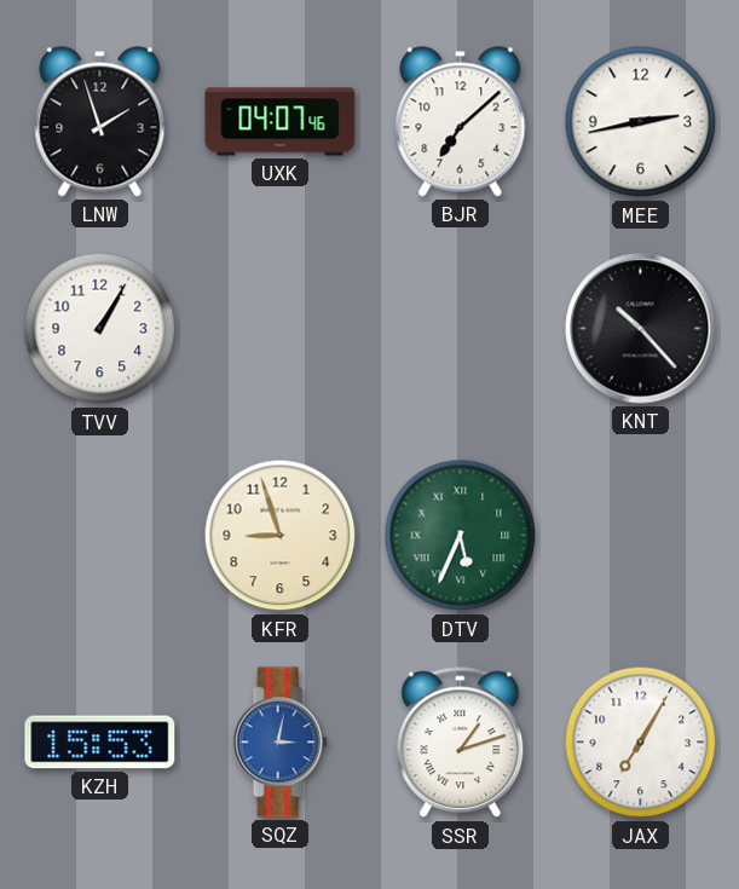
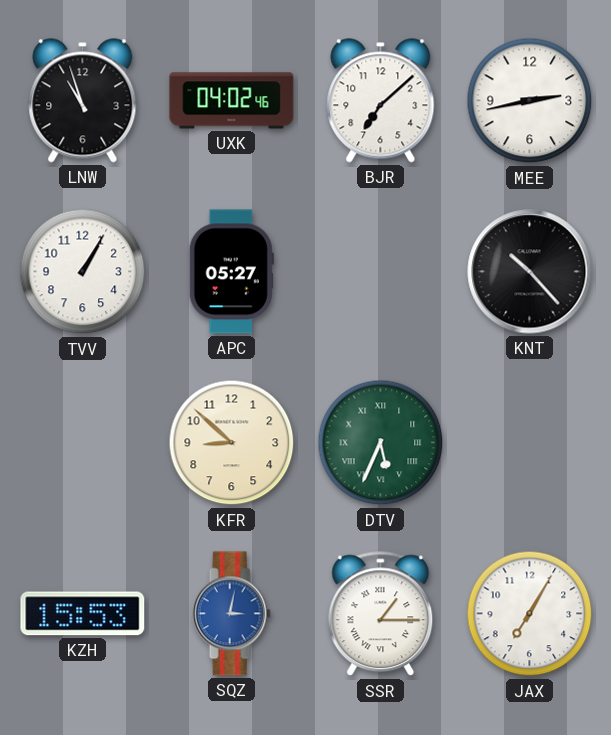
LNW: 1:57 -> 10:57
UXK: 04:07 -> 04:02
APC: none -> 05:27
KFR: 8:57 -> 8:52
SSR: 1:12 -> 1:15
